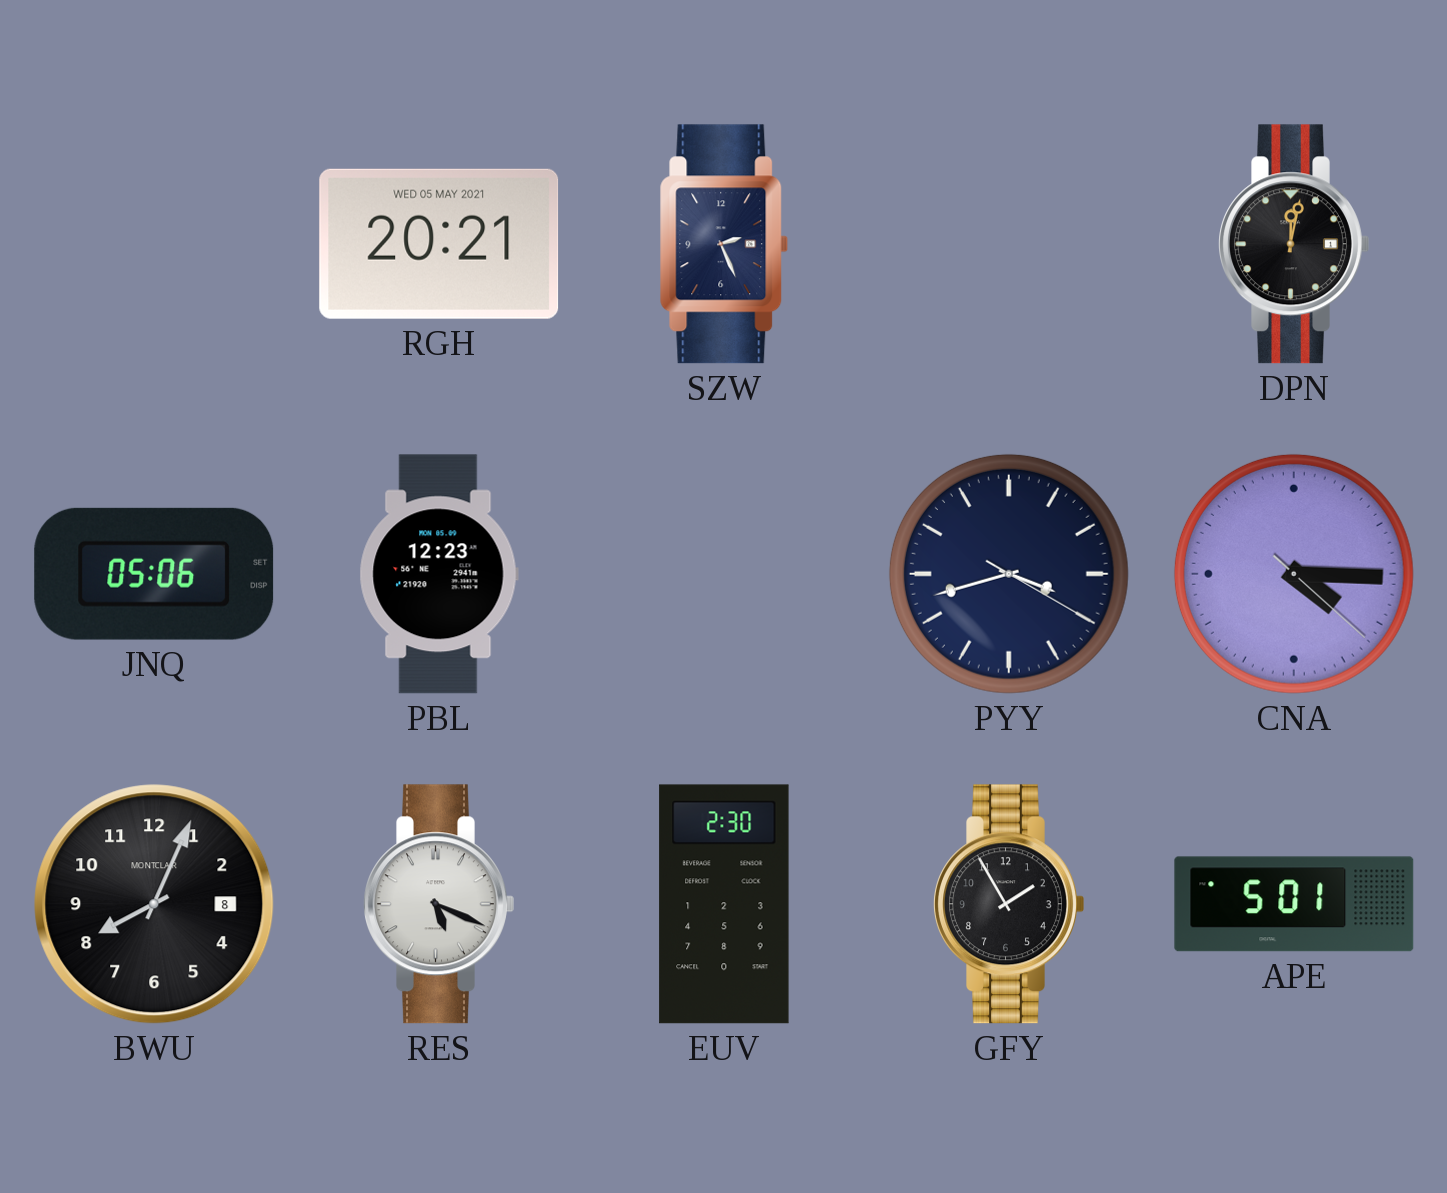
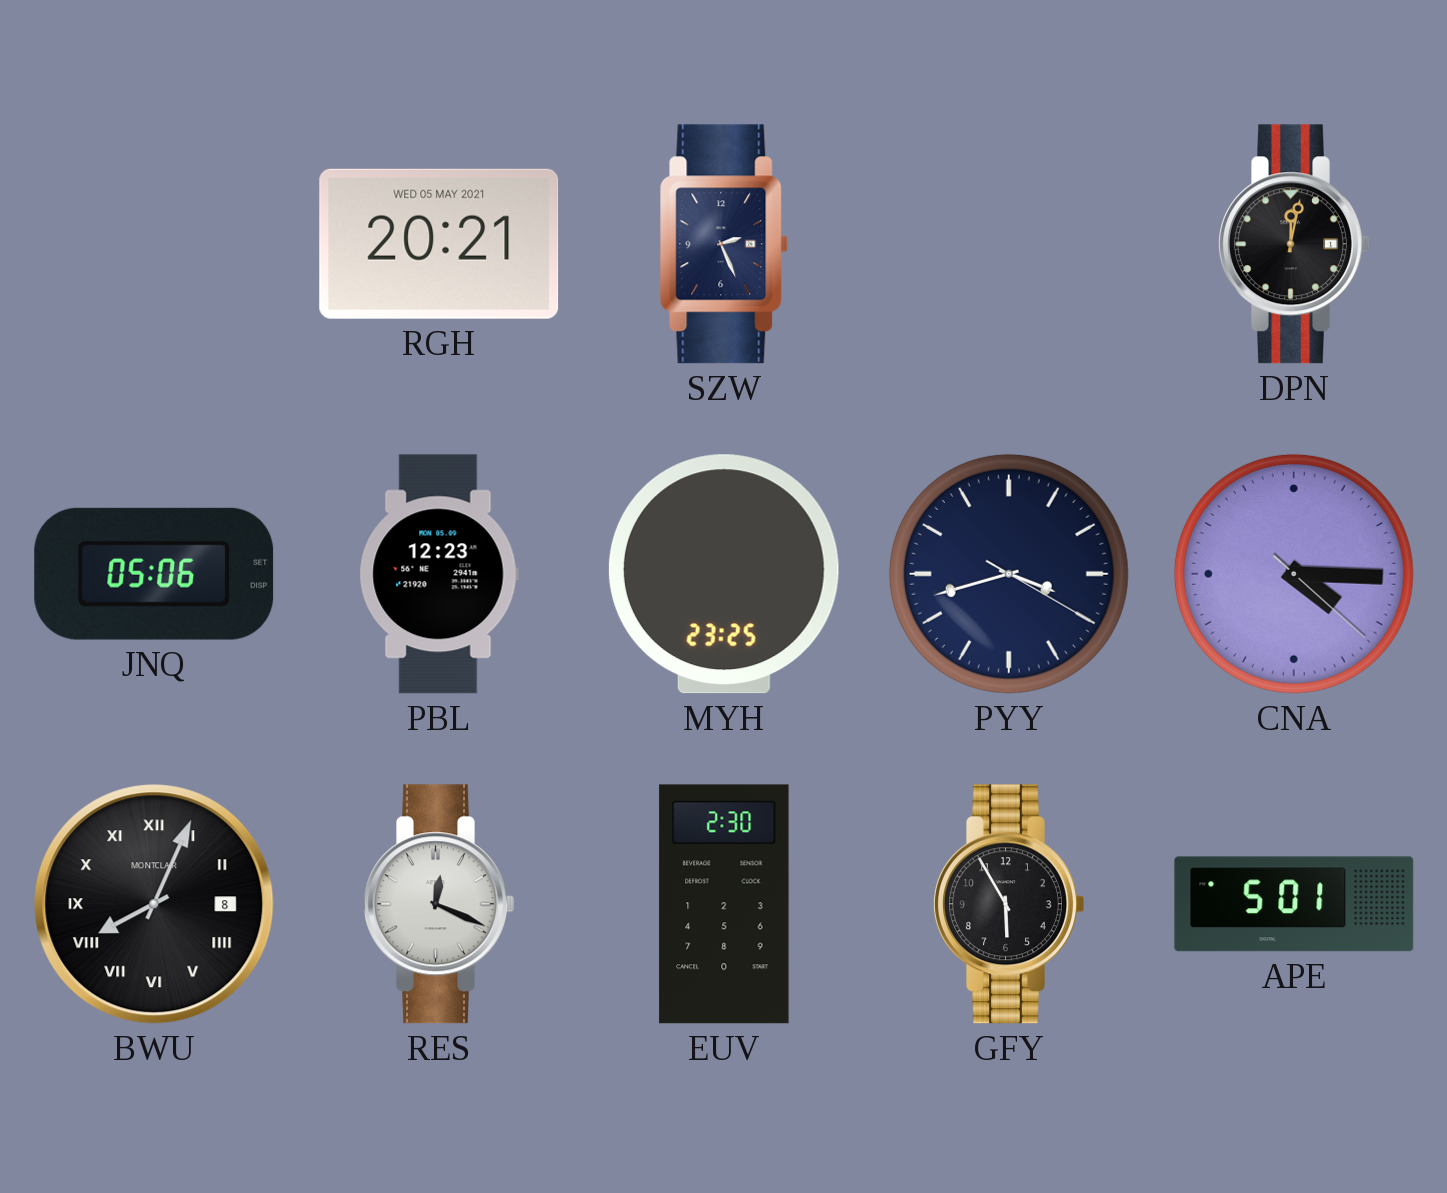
MYH: none -> 23:25
BWU numerals: Arabic -> Roman
RES: 5:19 -> 12:19
GFY: 1:55 -> 5:55
